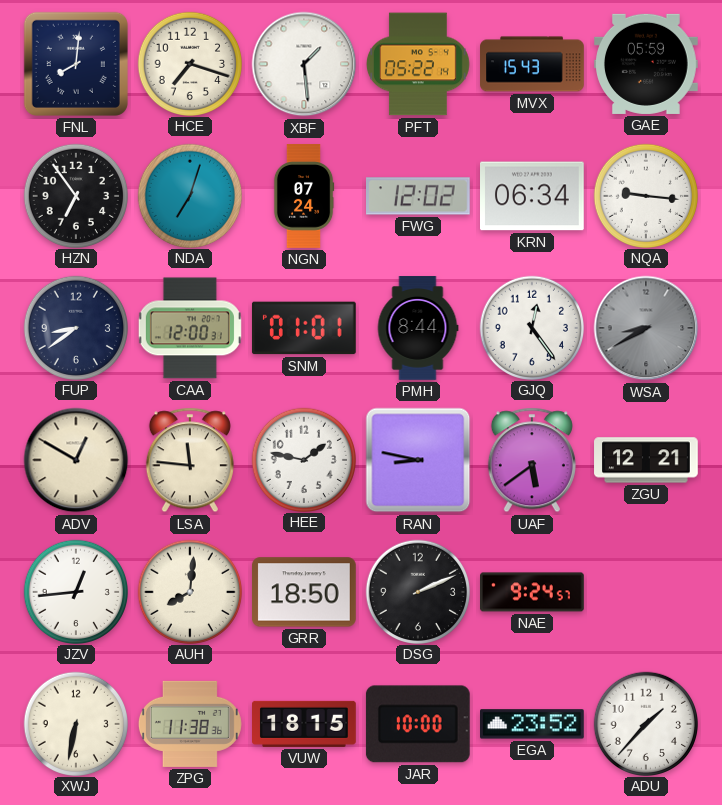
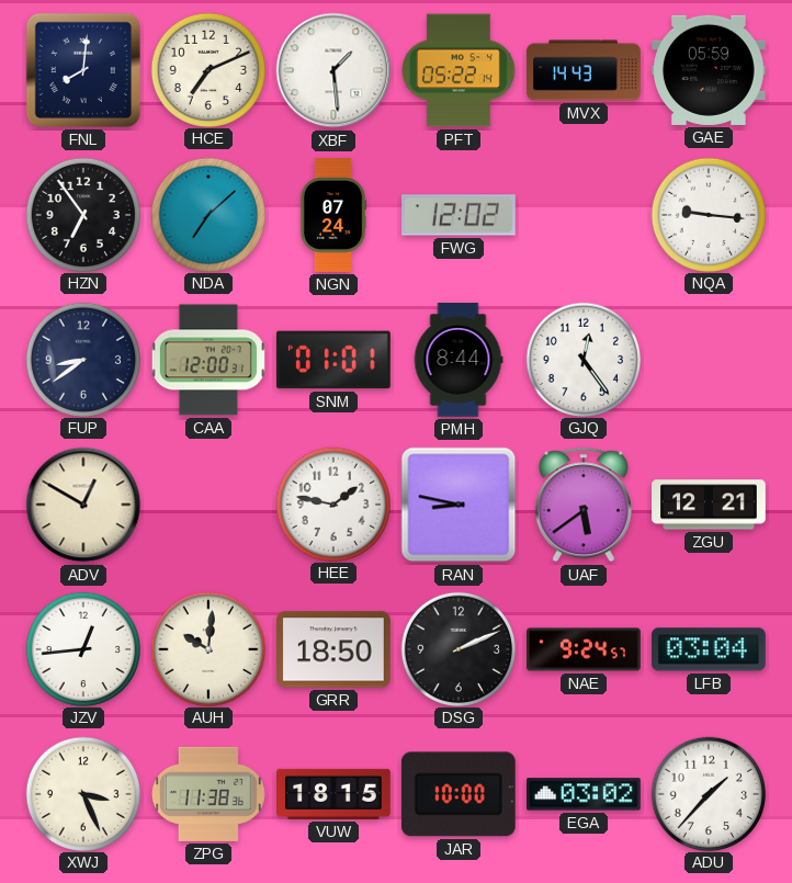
HCE: 7:18 -> 7:11
MVX: 15:43 -> 14:43
NDA: 7:03 -> 7:08
KRN: 06:34 -> none
WSA: 8:40 -> none
LSA: 11:46 -> none
AUH: 8:01 -> 10:01
LFB: none -> 03:04
XWJ: 6:32 -> 3:26
EGA: 23:52 -> 03:02
